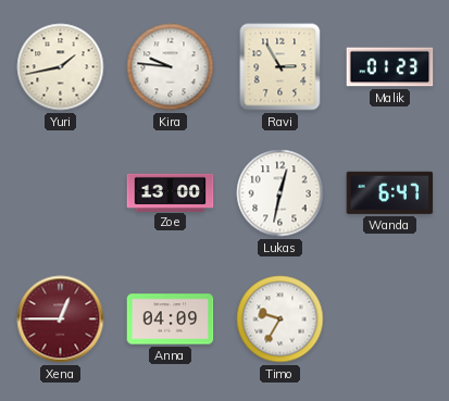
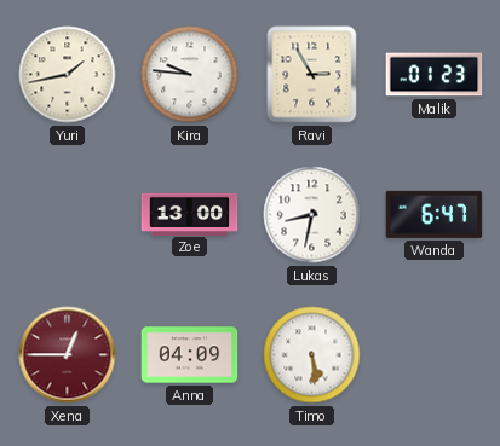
Lukas: 12:32 -> 8:32
Timo: 9:35 -> 5:29
